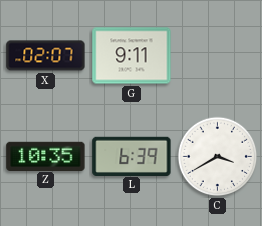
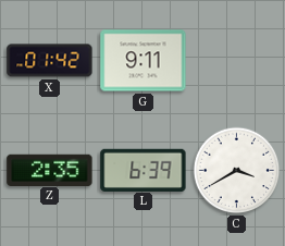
X: 02:07 -> 01:42
Z: 10:35 -> 2:35
